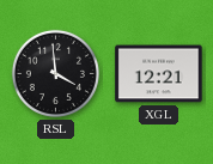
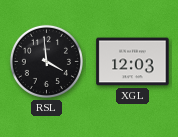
XGL: 12:21 -> 12:03
